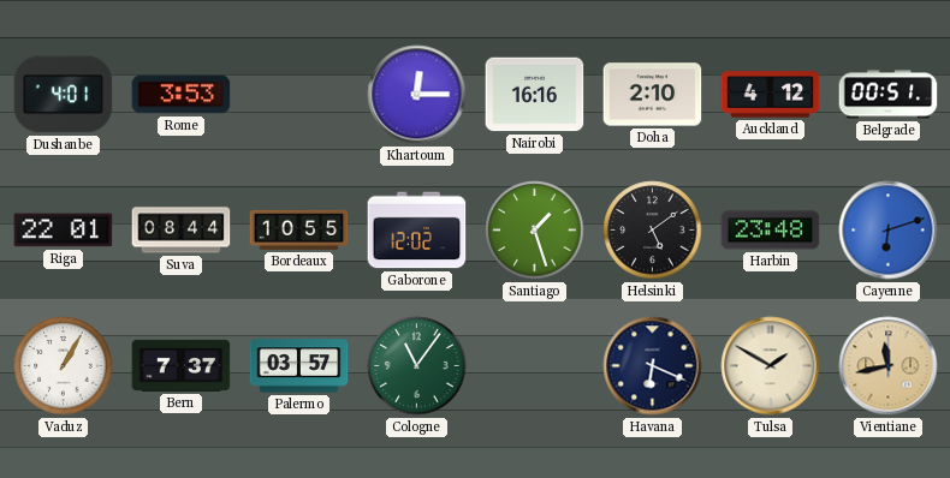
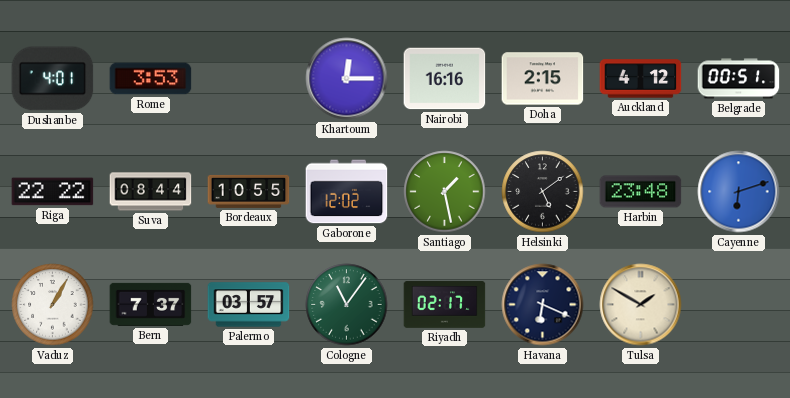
Doha: 2:10 -> 2:15
Riga: 22:01 -> 22:22
Santiago: 1:27 -> 1:28
Riyadh: none -> 02:17
Vientiane: 11:43 -> none
